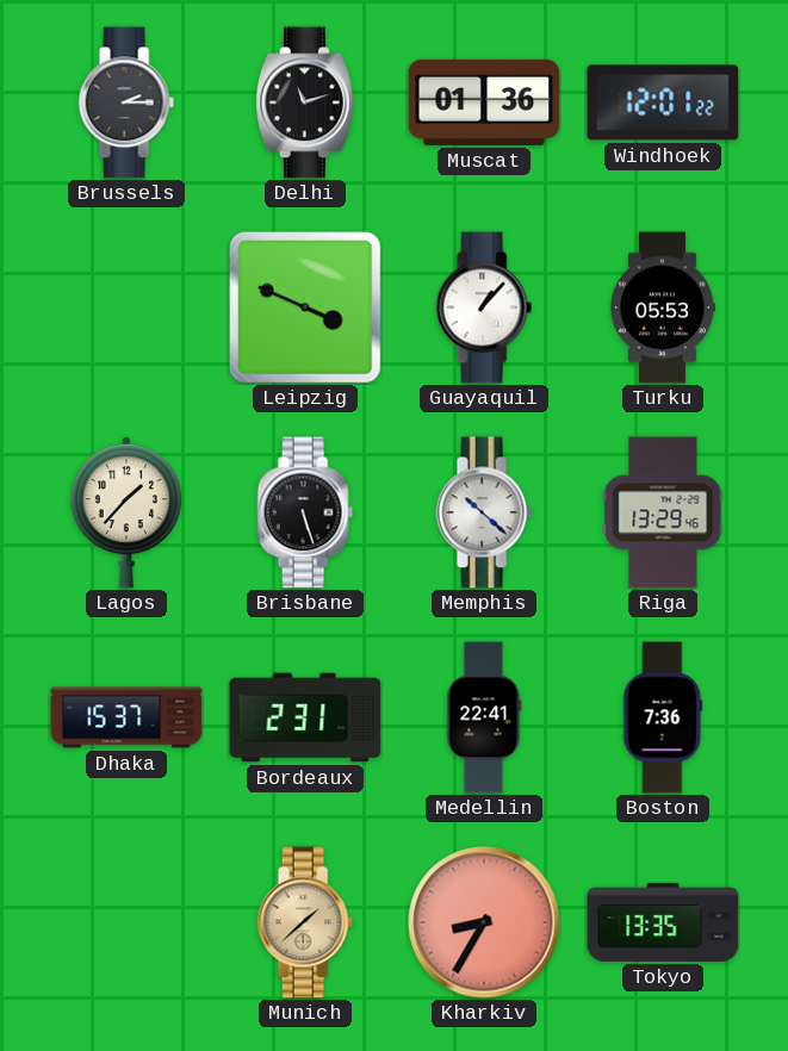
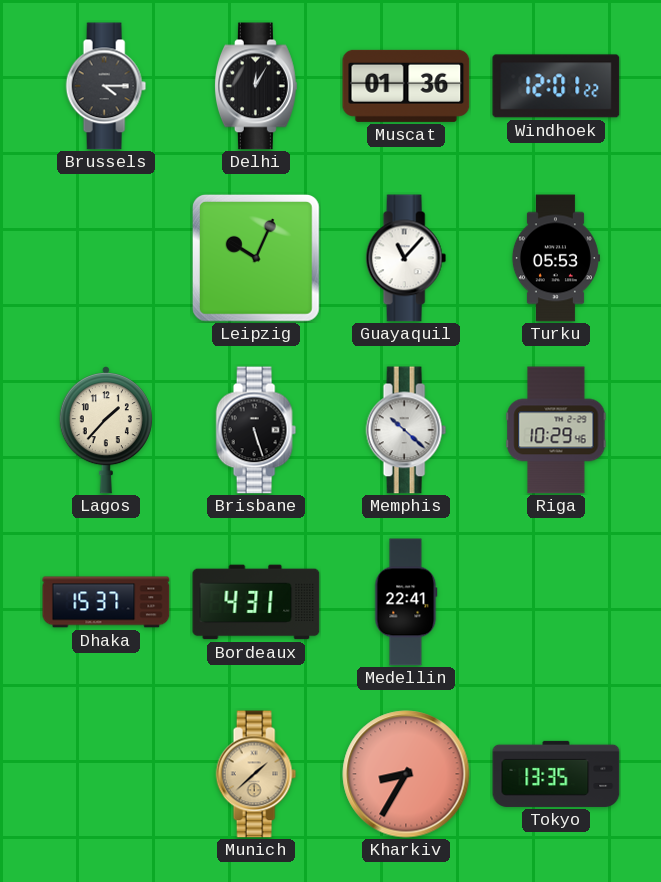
Brussels: 2:15 -> 4:15
Delhi: 11:12 -> 12:05
Leipzig: 3:49 -> 10:04
Guayaquil: 1:07 -> 11:07
Riga: 13:29 -> 10:29
Bordeaux: 2:31 -> 4:31
Boston: 7:36 -> none
